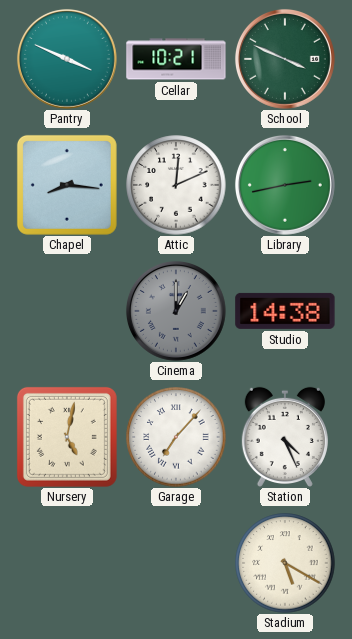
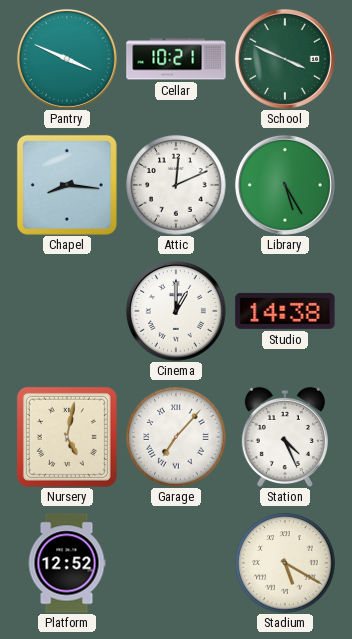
Library: 2:43 -> 5:25
Cinema dial: grey -> white
Platform: none -> 12:52
